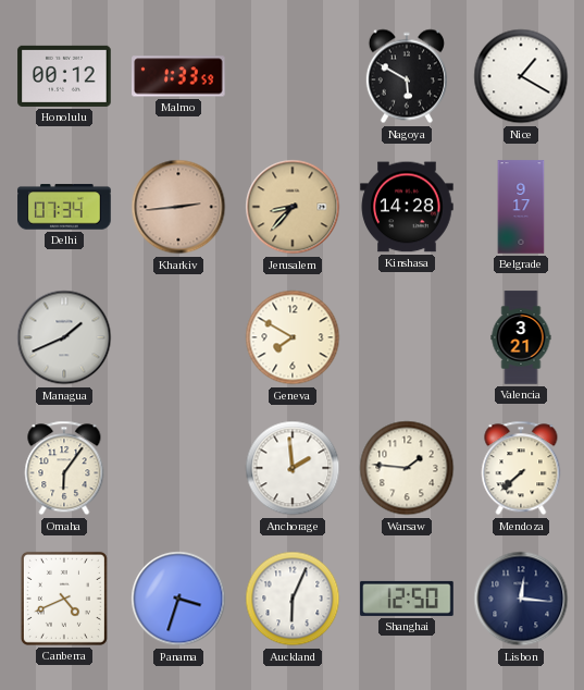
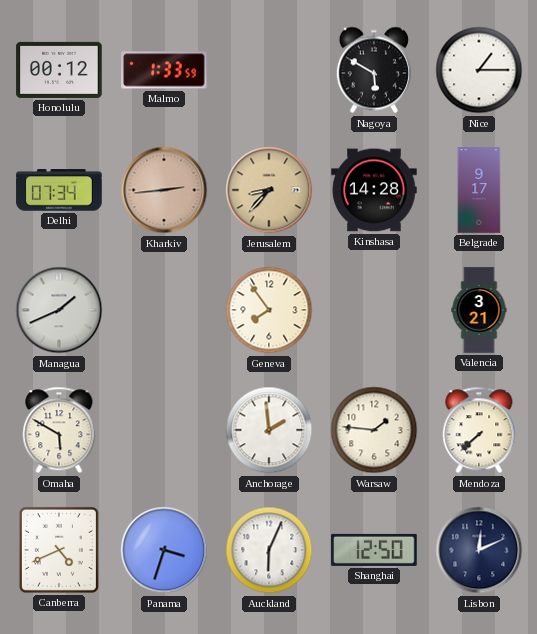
Nice: 1:20 -> 1:15
Geneva: 7:50 -> 7:54
Omaha: 6:06 -> 5:50
Lisbon: 12:16 -> 12:11
